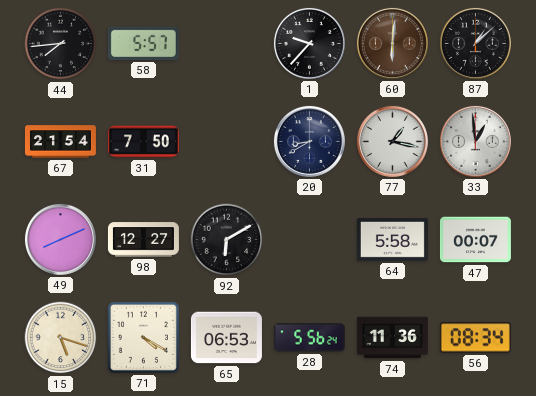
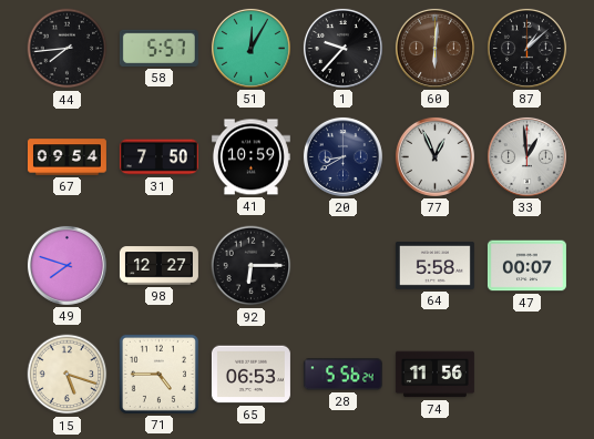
51: none -> 12:05
67: 21:54 -> 09:54
41: none -> 10:59
77: 1:17 -> 12:56
49: 8:11 -> 7:48
92: 6:10 -> 6:15
71: 4:20 -> 4:45
74: 11:36 -> 11:56
56: 08:34 -> none
